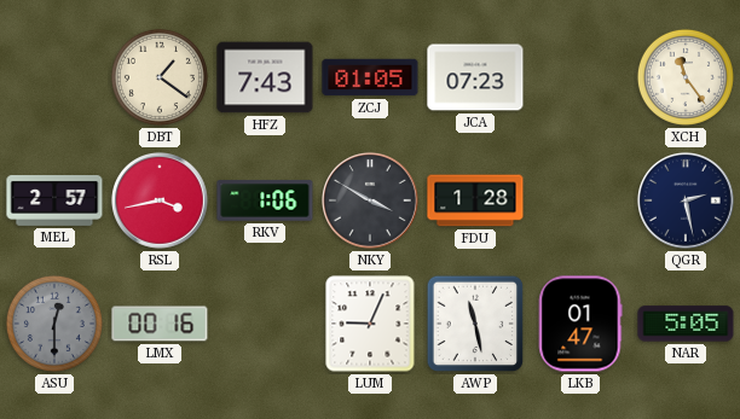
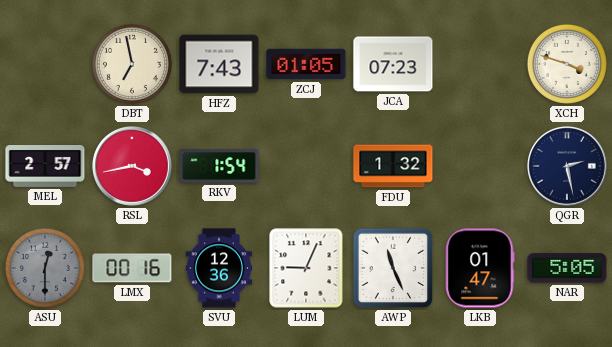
DBT: 1:21 -> 6:58
XCH: 11:24 -> 3:48
RKV: 1:06 -> 1:54
NKY: 3:50 -> none
FDU: 1:28 -> 1:32
SVU: none -> 12:36
AWP: 11:28 -> 11:26
